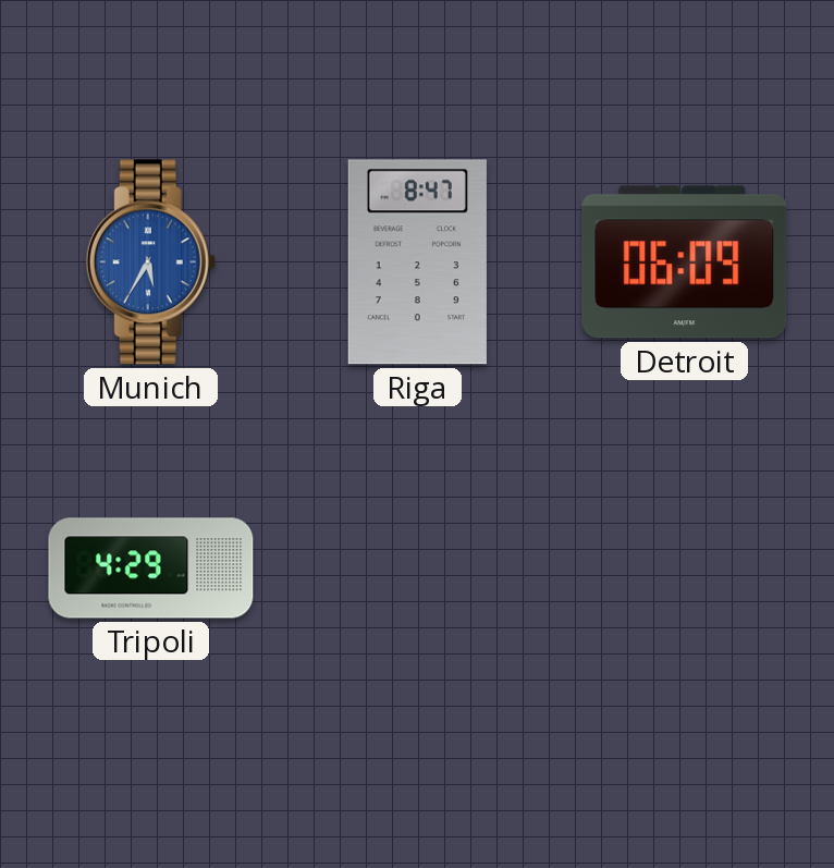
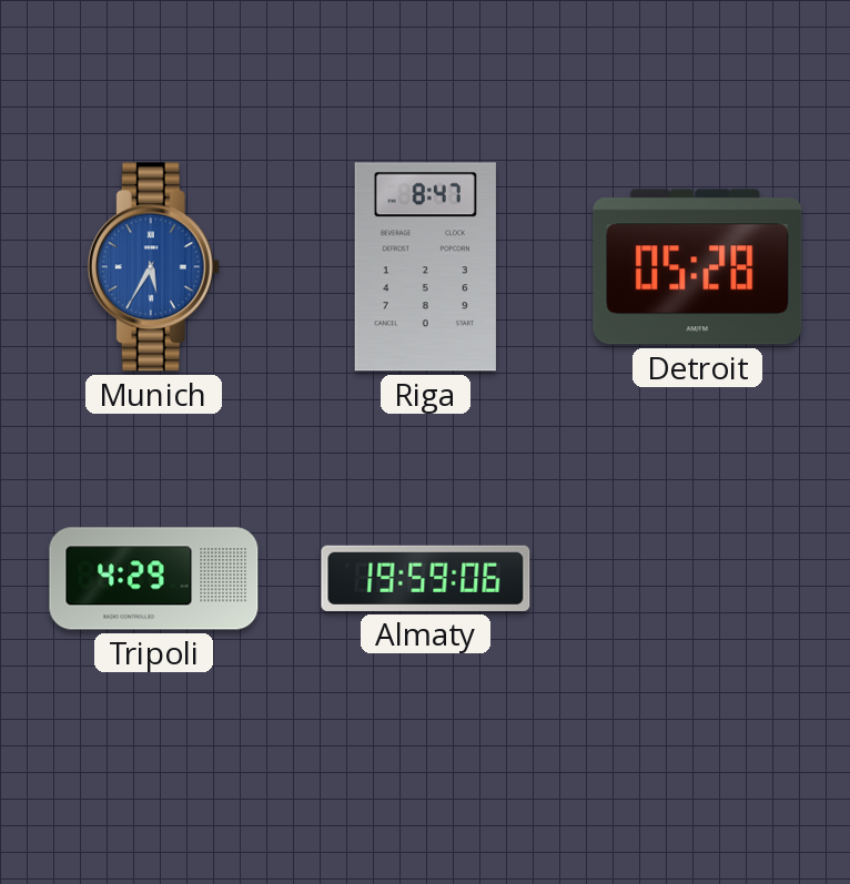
Detroit: 06:09 -> 05:28
Almaty: none -> 19:59
